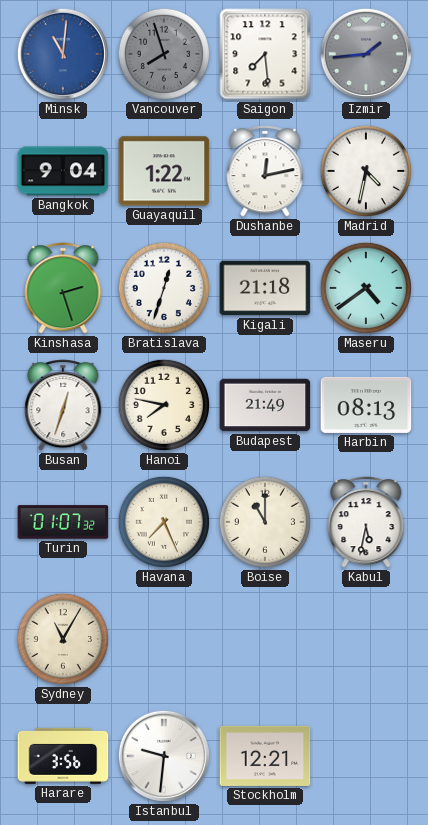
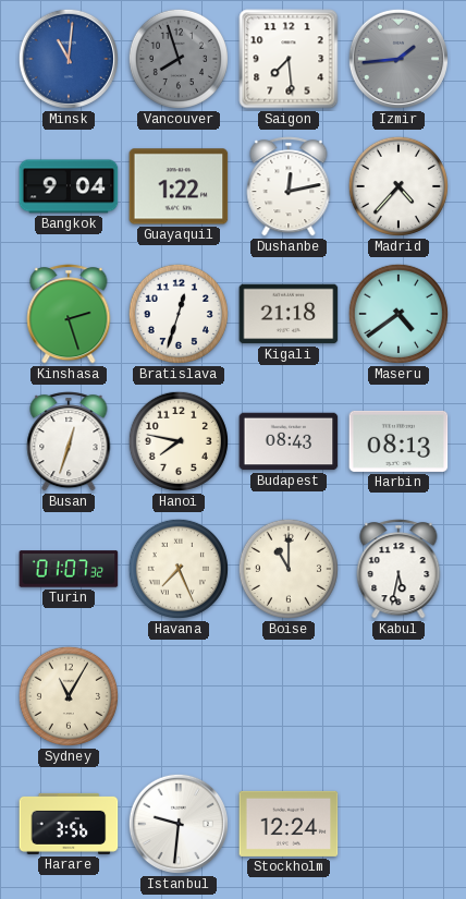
Madrid: 4:32 -> 4:37
Budapest: 21:49 -> 08:43
Stockholm: 12:21 -> 12:24
